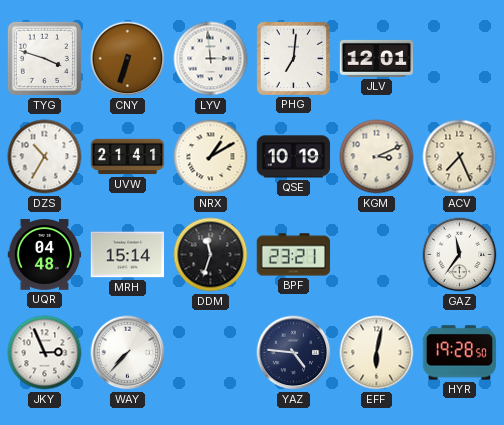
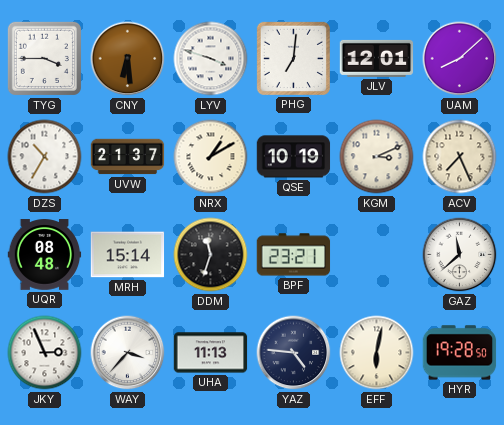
TYG: 3:48 -> 3:45
CNY: 6:33 -> 6:29
LYV: 2:59 -> 3:48
UAM: none -> 8:08
UVW: 21:41 -> 21:37
UQR: 04:48 -> 08:48
GAZ: 11:36 -> 11:38
WAY: 7:37 -> 3:37
UHA: none -> 11:13
